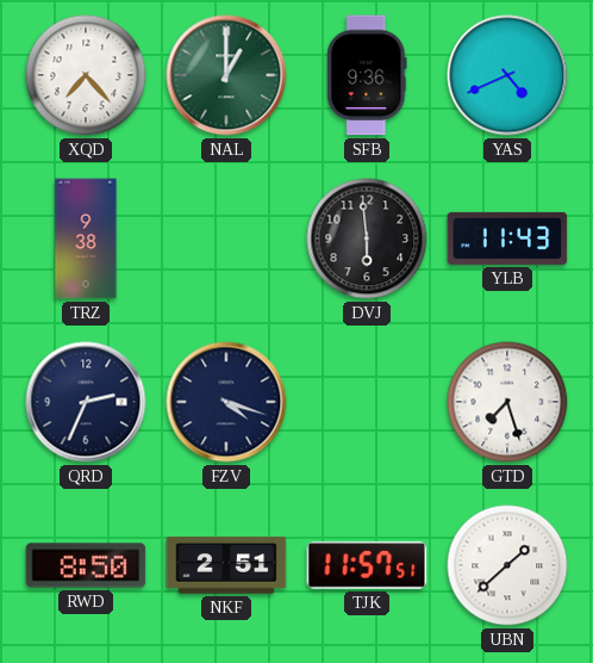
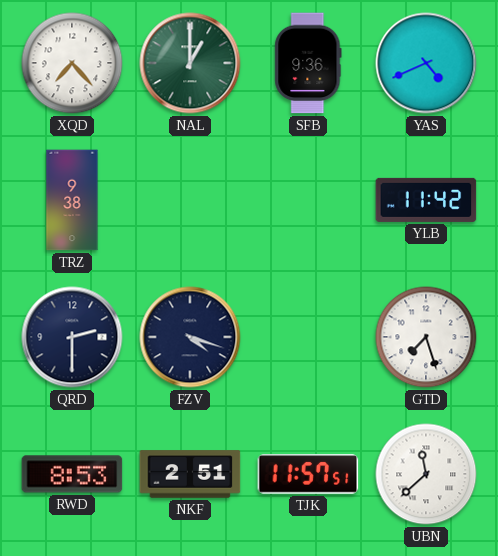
DVJ: 5:59 -> none
YLB: 11:43 -> 11:42
QRD: 2:34 -> 2:30
RWD: 8:50 -> 8:53
UBN: 1:38 -> 11:38
